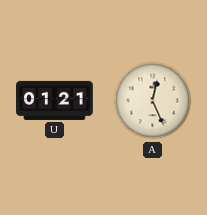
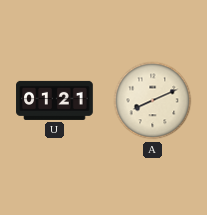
A: 12:26 -> 8:11
